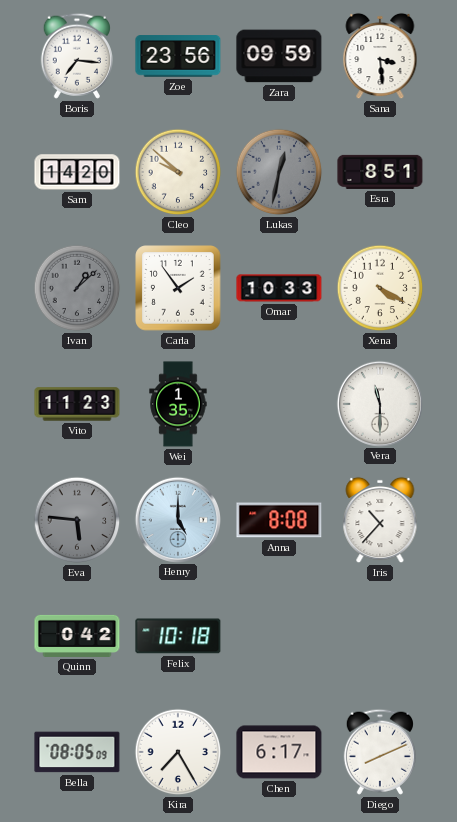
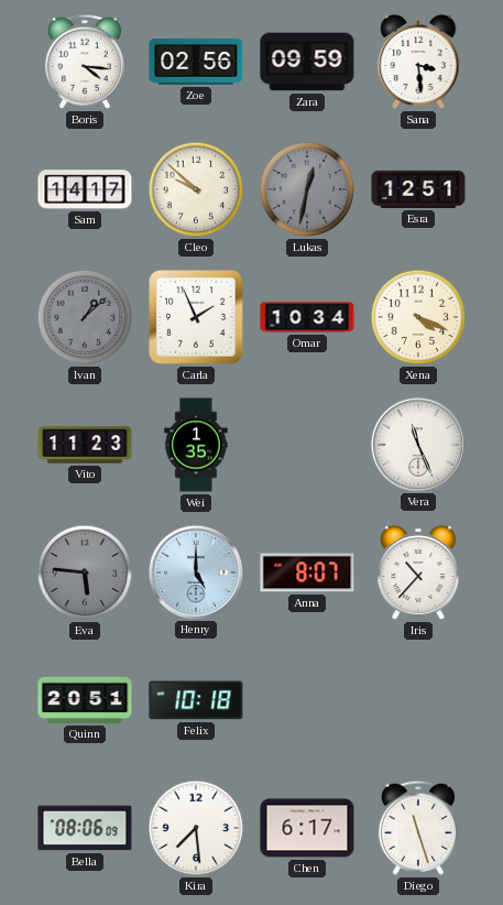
Boris: 7:16 -> 4:16
Zoe: 23:56 -> 02:56
Sam: 14:20 -> 14:17
Esra: 8:51 -> 12:51
Carla: 1:54 -> 1:56
Omar: 10:33 -> 10:34
Xena: 4:20 -> 4:19
Vera: 11:30 -> 11:26
Anna: 8:08 -> 8:07
Quinn: 0:42 -> 20:51
Bella: 08:05 -> 08:06
Kira: 7:25 -> 7:29
Diego: 8:11 -> 11:27
